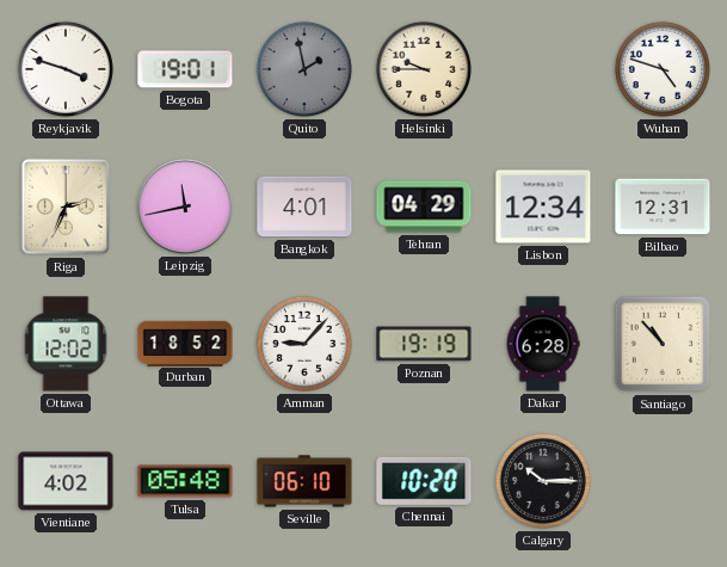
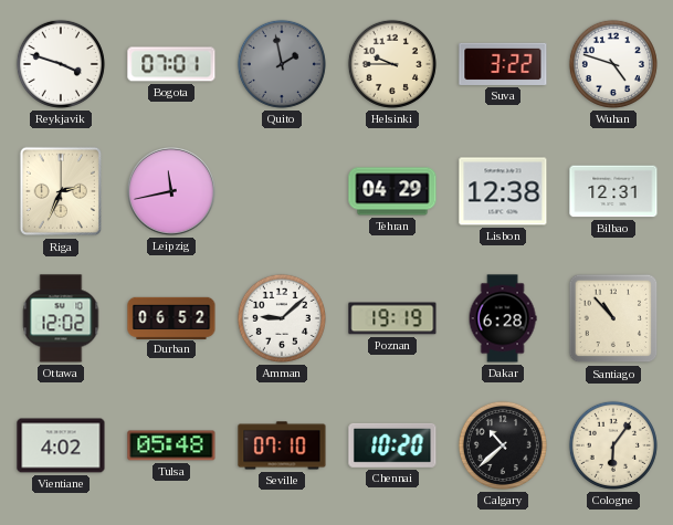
Bogota: 19:01 -> 07:01
Suva: none -> 3:22
Bangkok: 4:01 -> none
Lisbon: 12:34 -> 12:38
Durban: 18:52 -> 06:52
Amman: 9:07 -> 9:08
Seville: 06:10 -> 07:10
Calgary: 10:15 -> 10:38
Cologne: none -> 6:06
